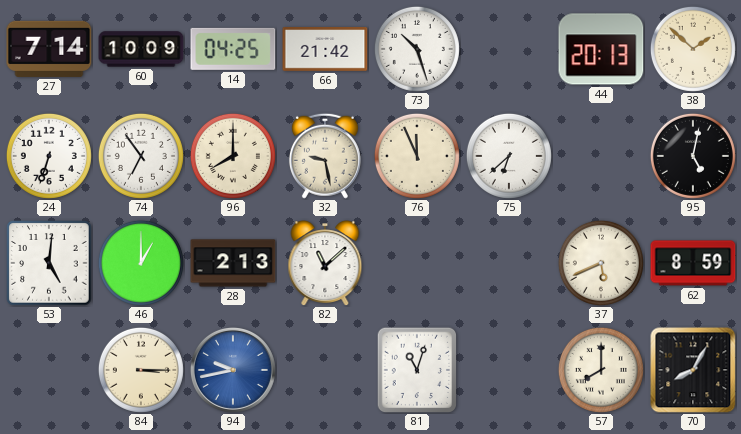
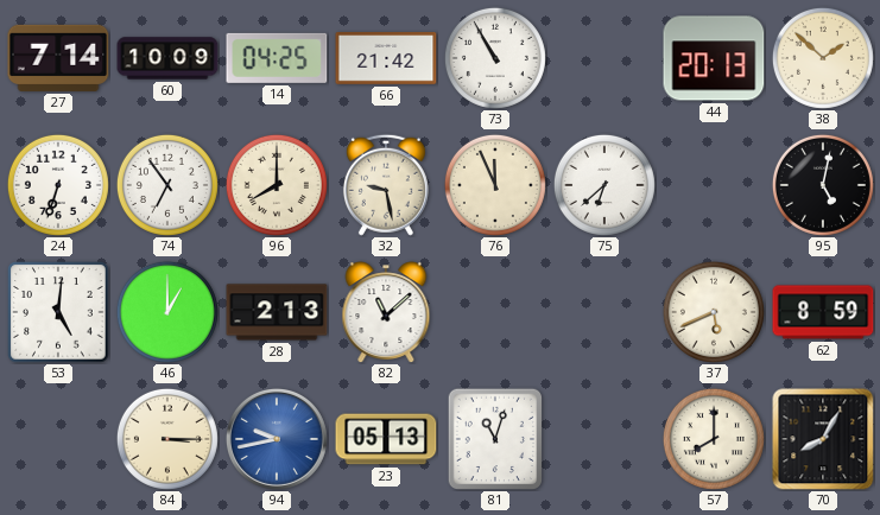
73: 10:27 -> 10:55
23: none -> 05:13
